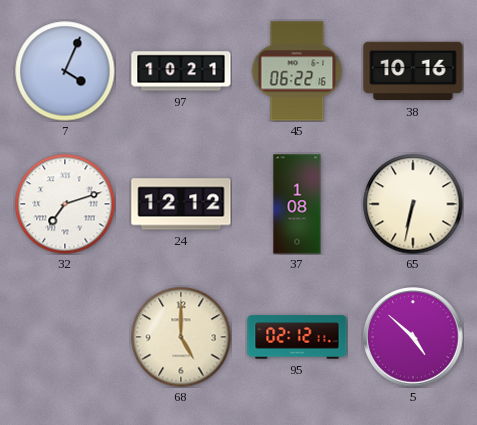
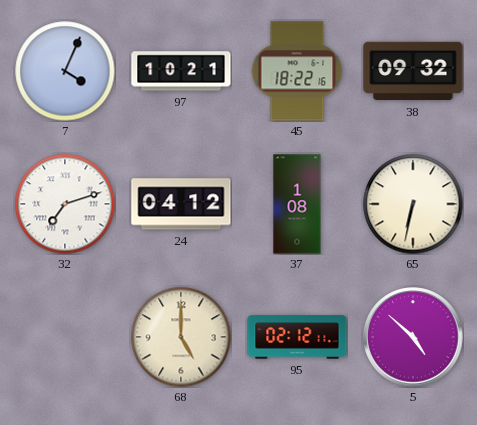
45: 06:22 -> 18:22
38: 10:16 -> 09:32
24: 12:12 -> 04:12
